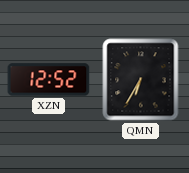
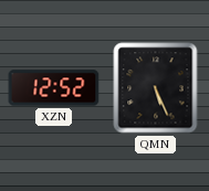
QMN: 6:35 -> 5:26
